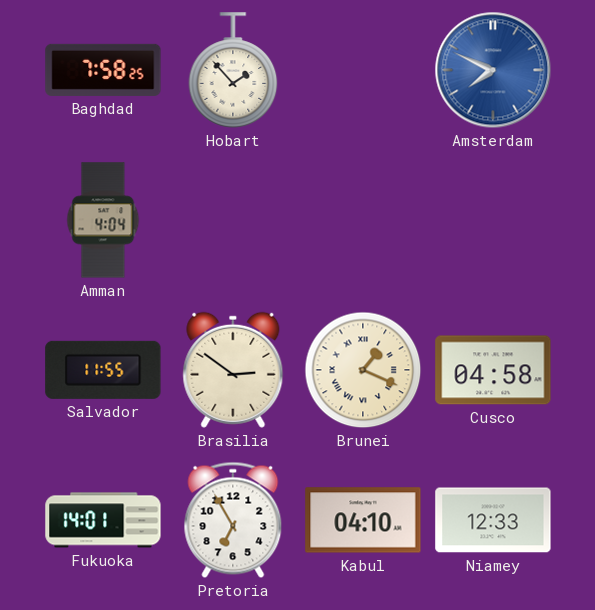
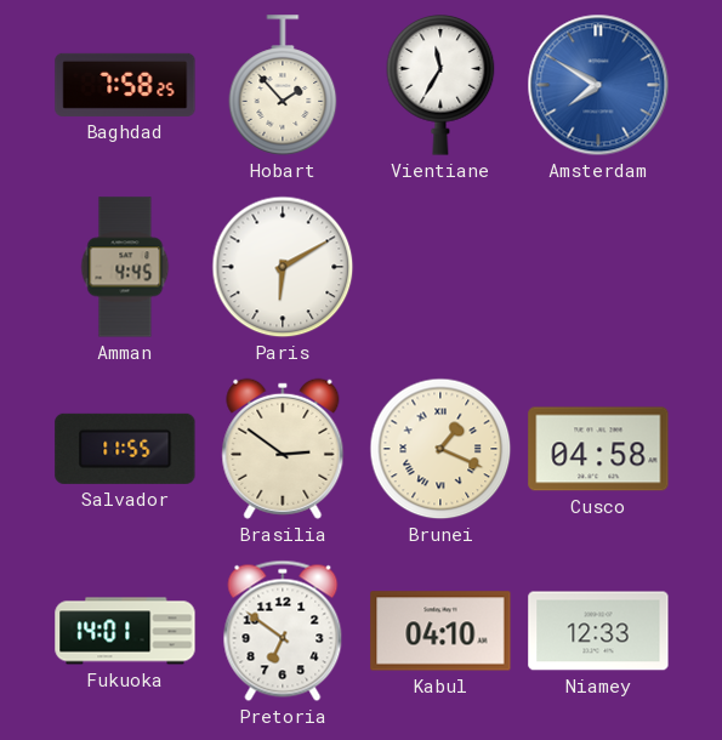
Vientiane: none -> 11:35
Amsterdam: 7:49 -> 7:50
Amman: 4:04 -> 4:45
Paris: none -> 6:10
Pretoria: 6:55 -> 6:51
